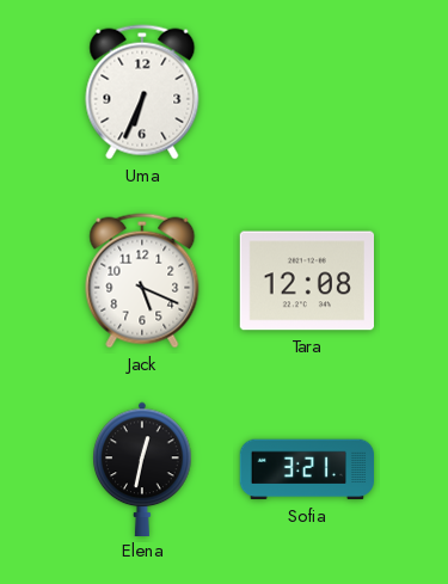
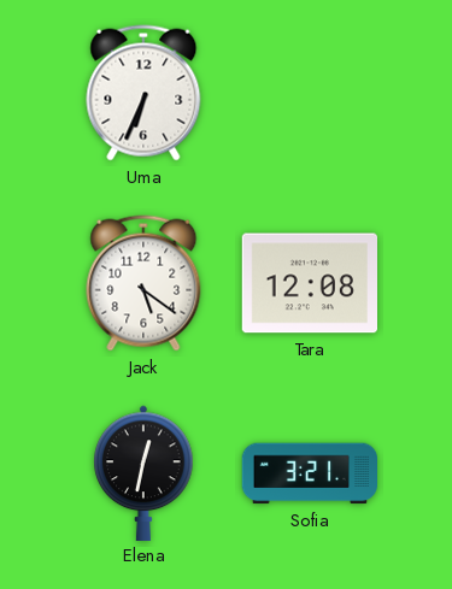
Jack: 5:19 -> 5:21
